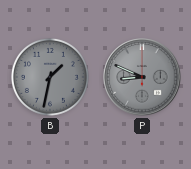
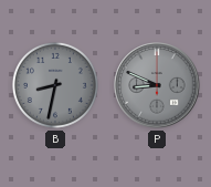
B: 1:32 -> 8:32
